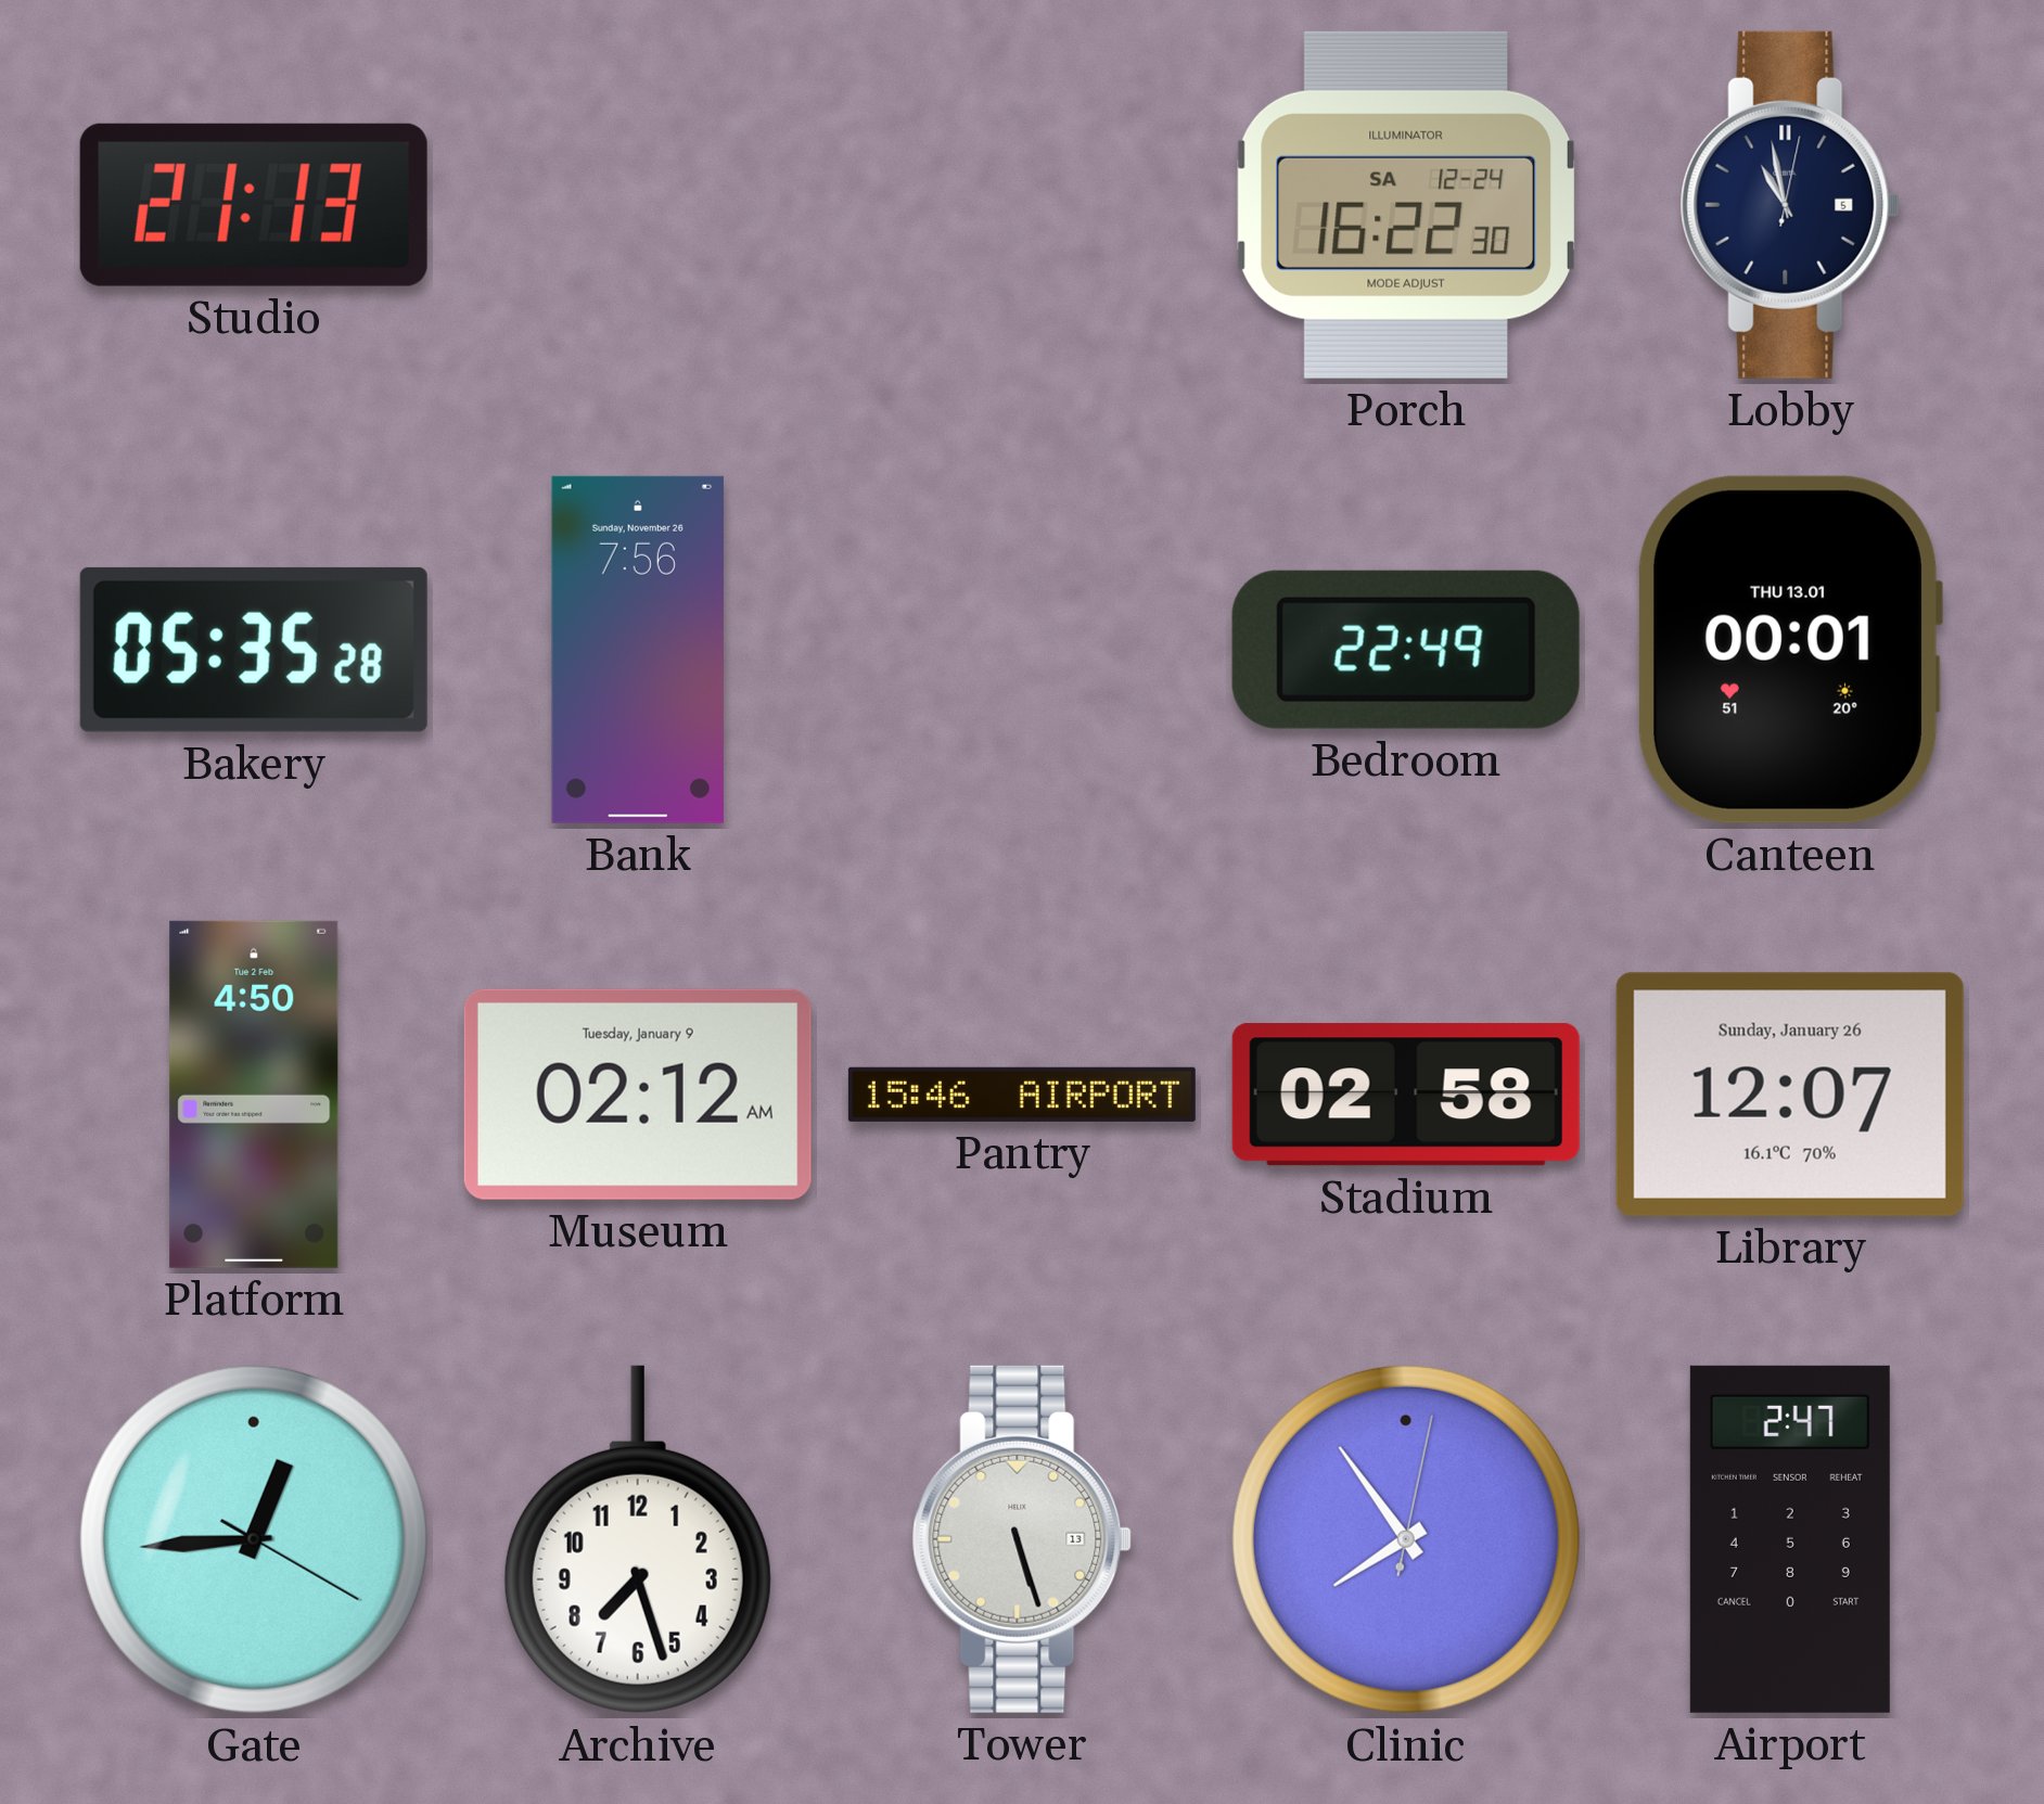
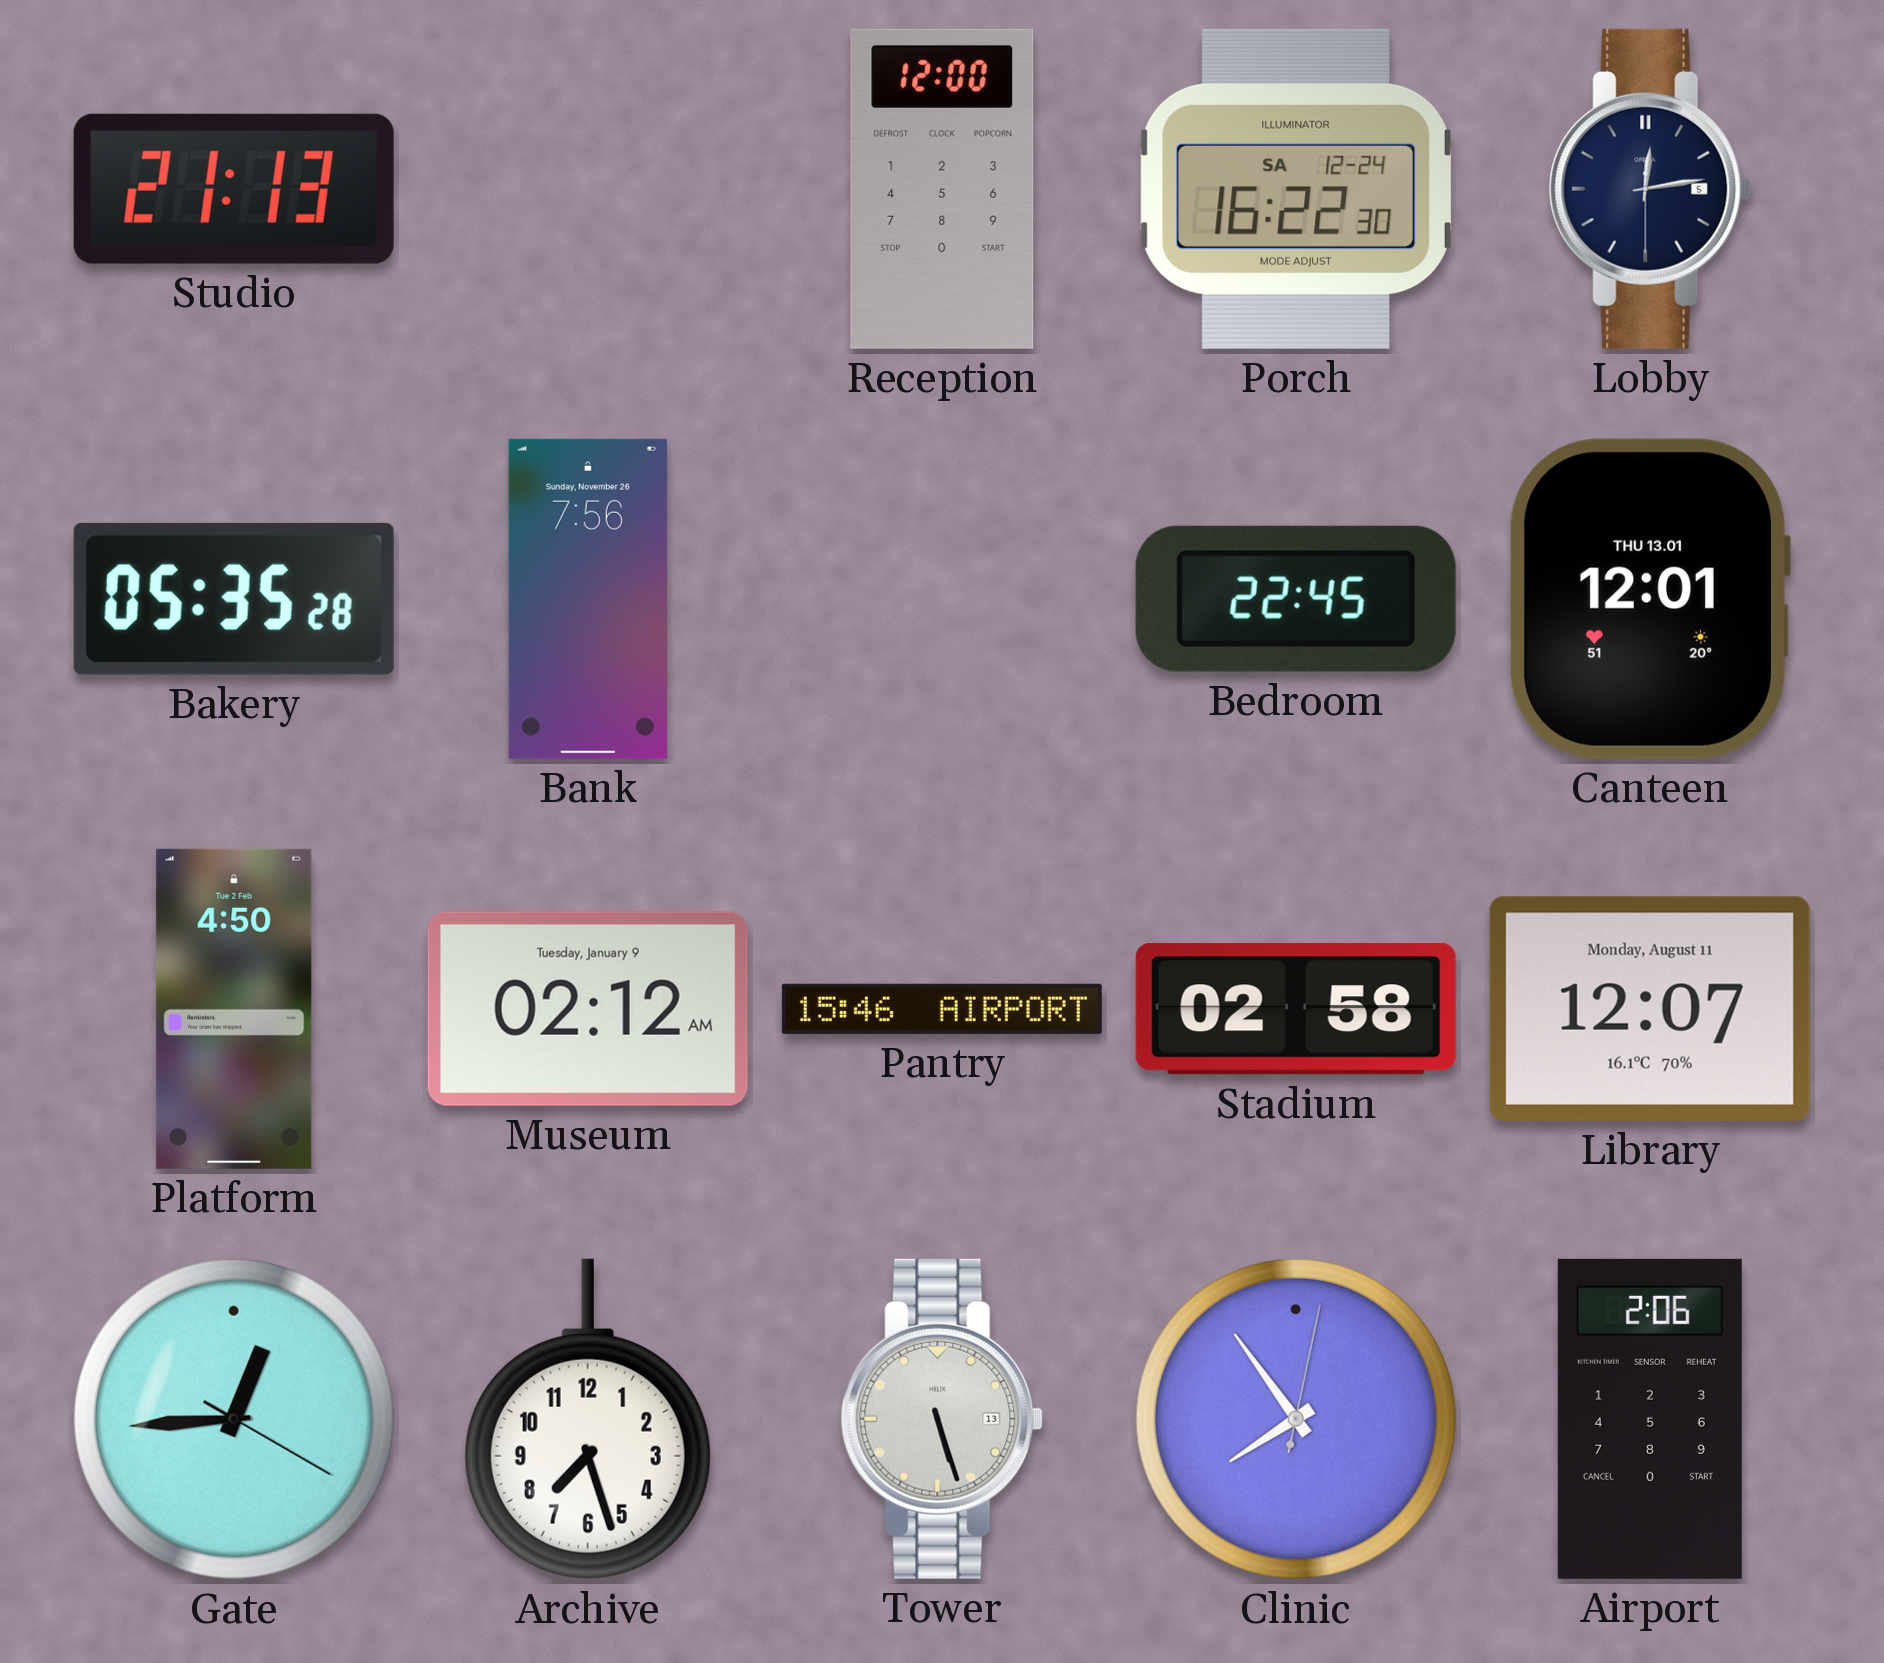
Reception: none -> 12:00
Lobby: 10:58 -> 12:13
Bedroom: 22:49 -> 22:45
Canteen: 00:01 -> 12:01
Library date: Sunday, January 26 -> Monday, August 11
Airport: 2:47 -> 2:06
